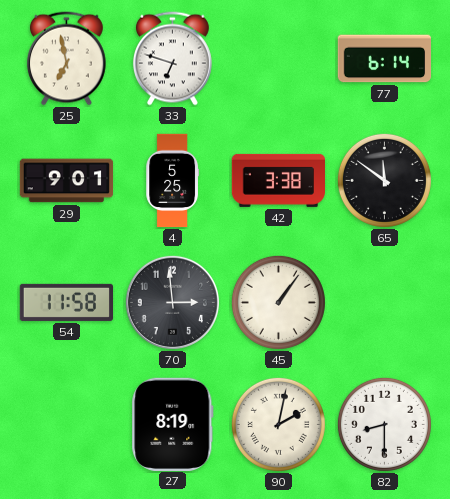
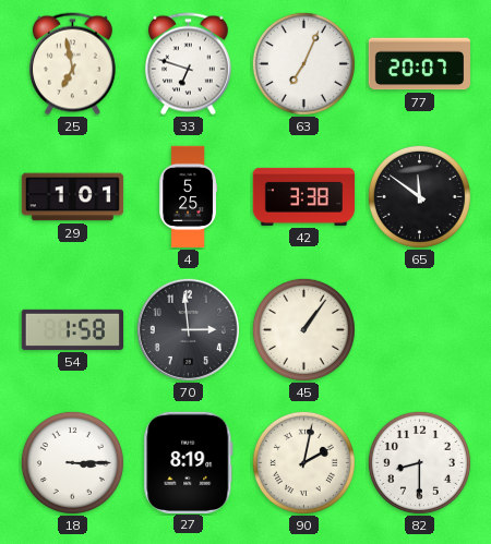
63: none -> 7:04
77: 6:14 -> 20:07
29: 9:01 -> 1:01
54: 11:58 -> 1:58
18: none -> 3:15
